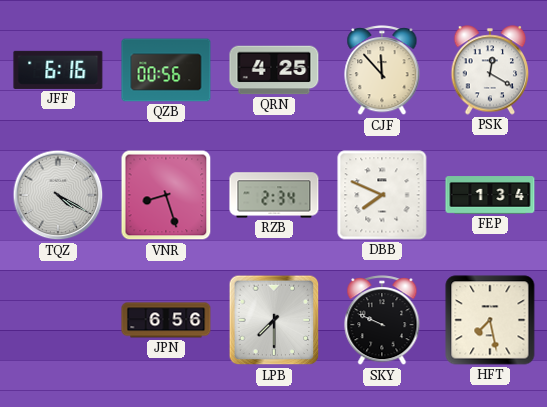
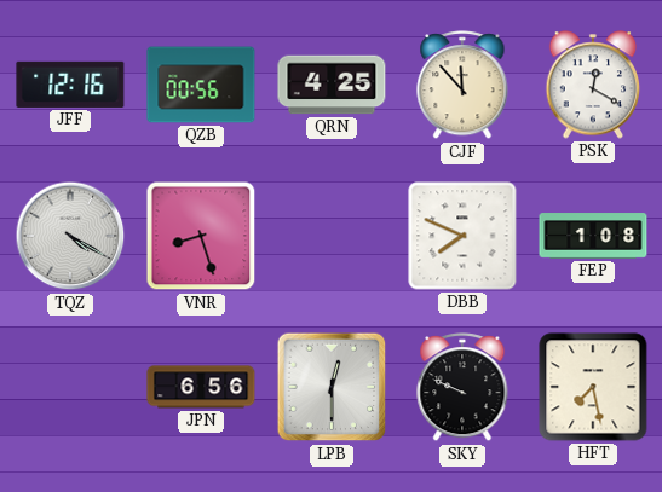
JFF: 6:16 -> 12:16
RZB: 2:34 -> none
FEP: 1:34 -> 1:08
LPB: 7:30 -> 12:30
